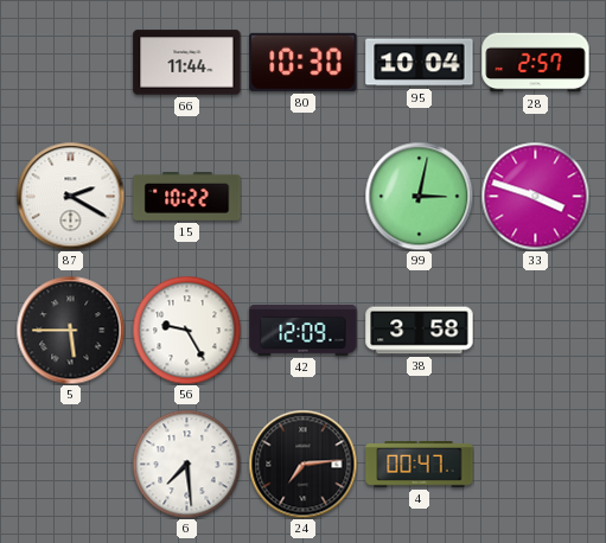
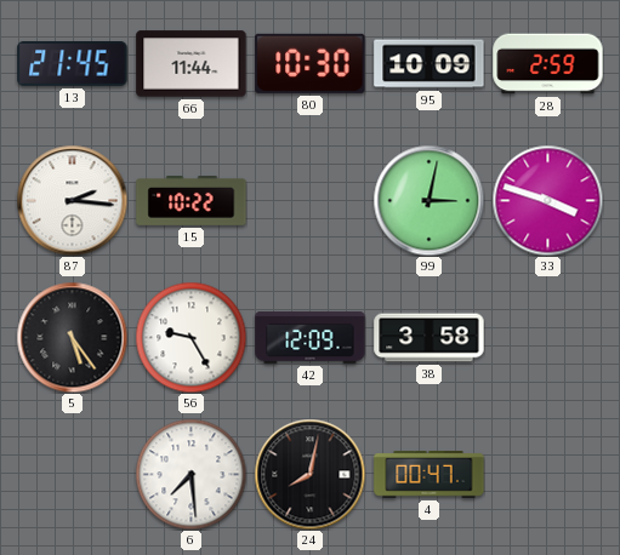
13: none -> 21:45
95: 10:04 -> 10:09
28: 2:57 -> 2:59
87: 2:20 -> 2:16
5: 5:45 -> 5:24
24: 7:14 -> 8:02
